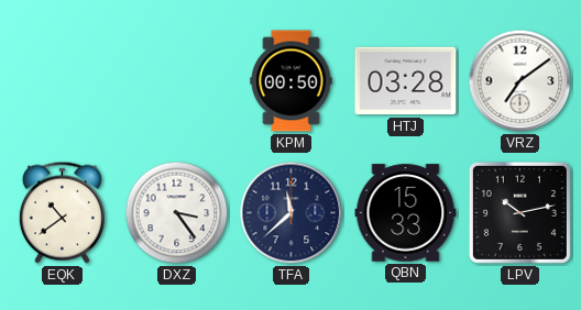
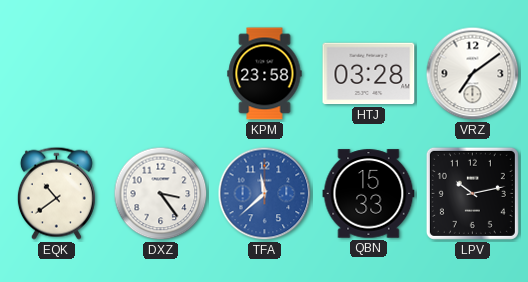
KPM: 00:50 -> 23:58
TFA dial: navy -> blue
